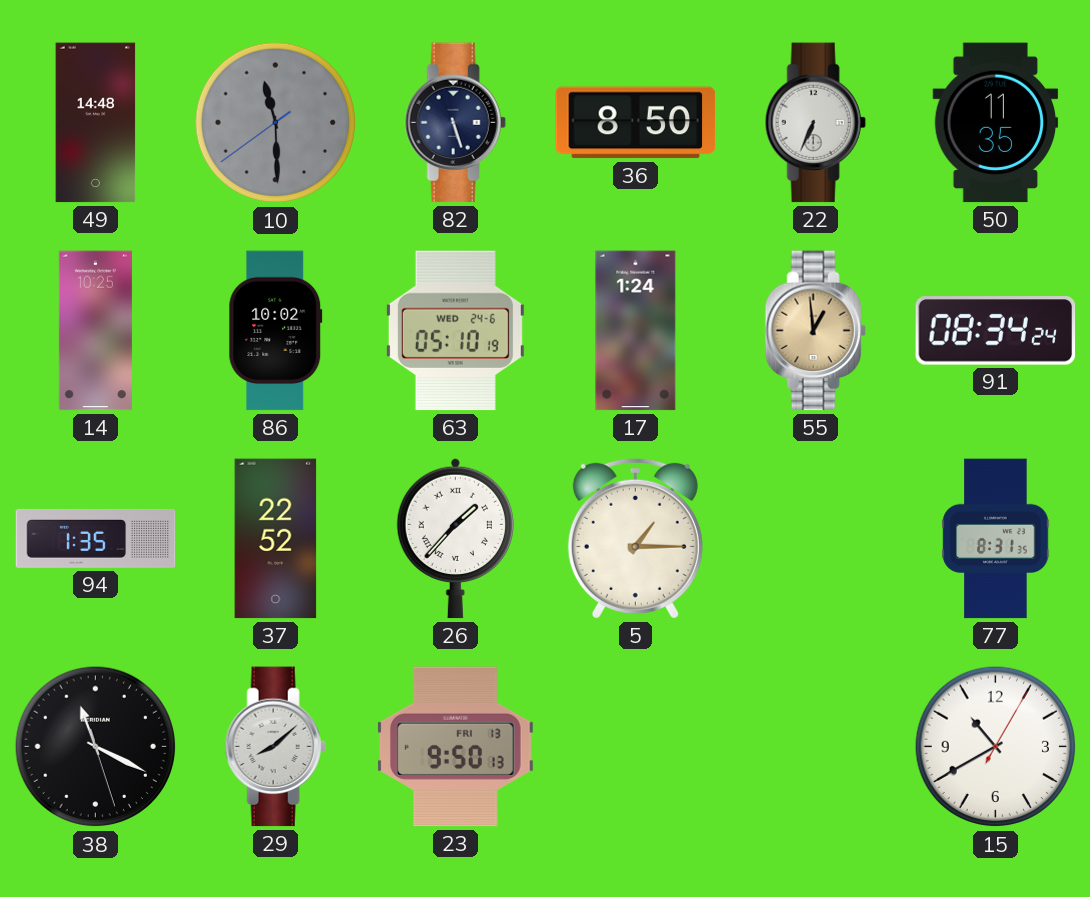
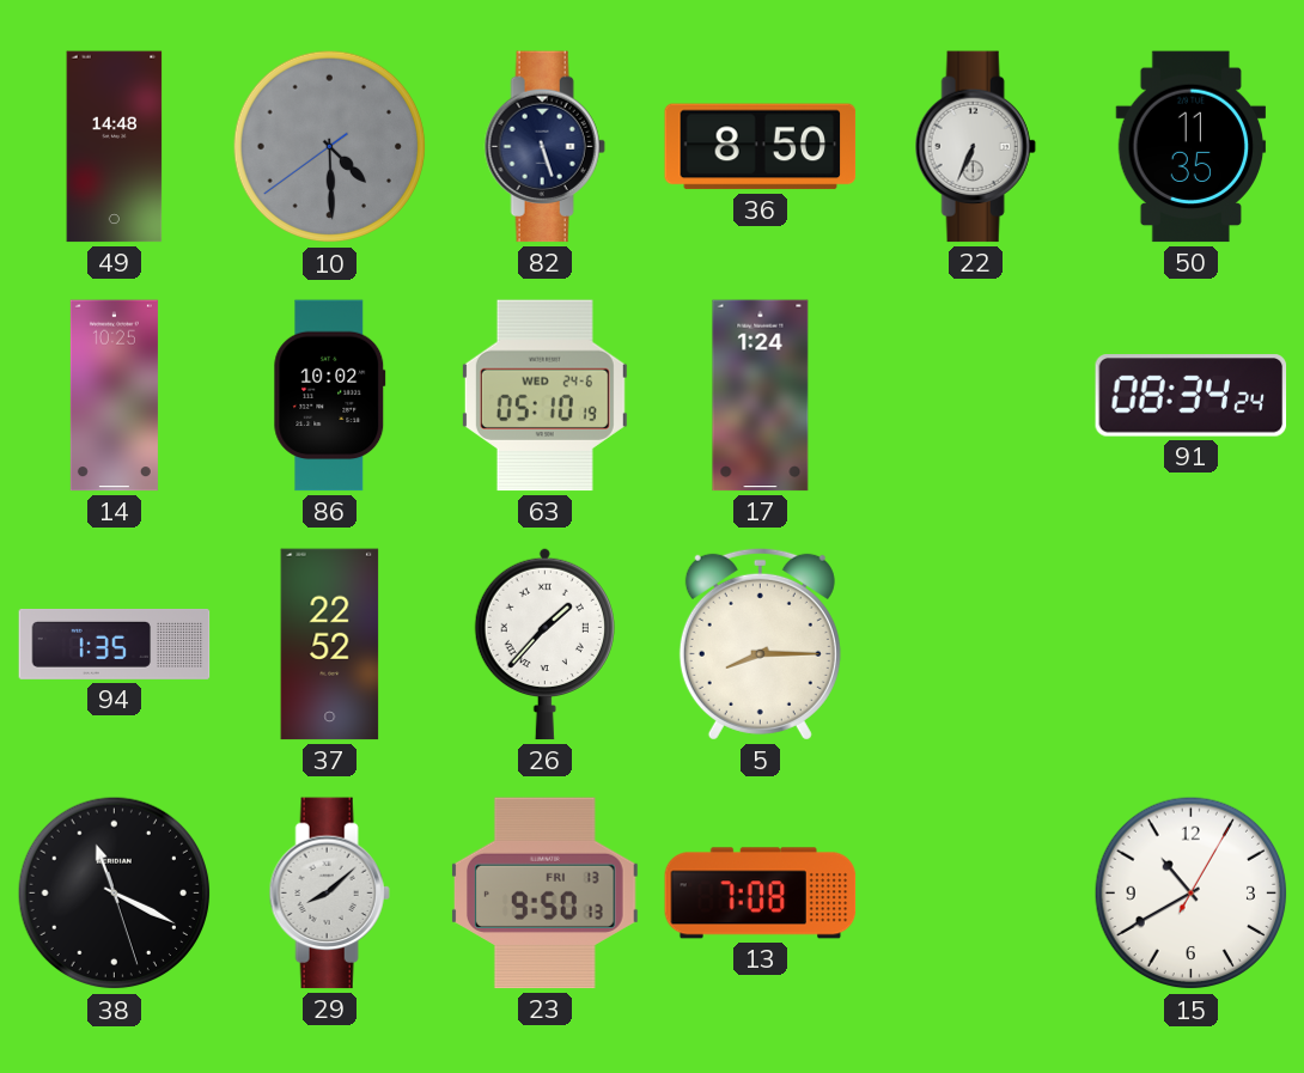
10: 11:29 -> 4:29
55: 12:59 -> none
5: 1:15 -> 8:15
77: 8:31 -> none
13: none -> 7:08
